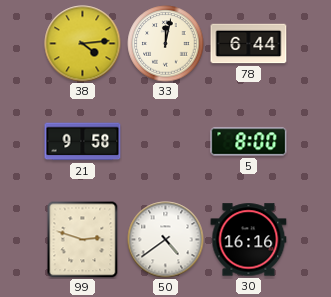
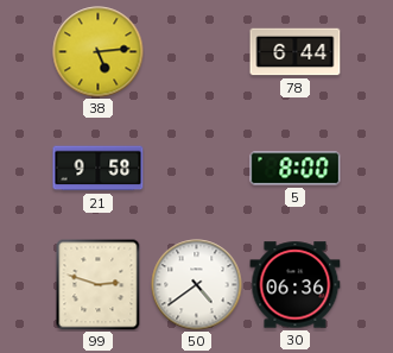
38: 4:14 -> 5:14
33: 12:02 -> none
30: 16:16 -> 06:36
